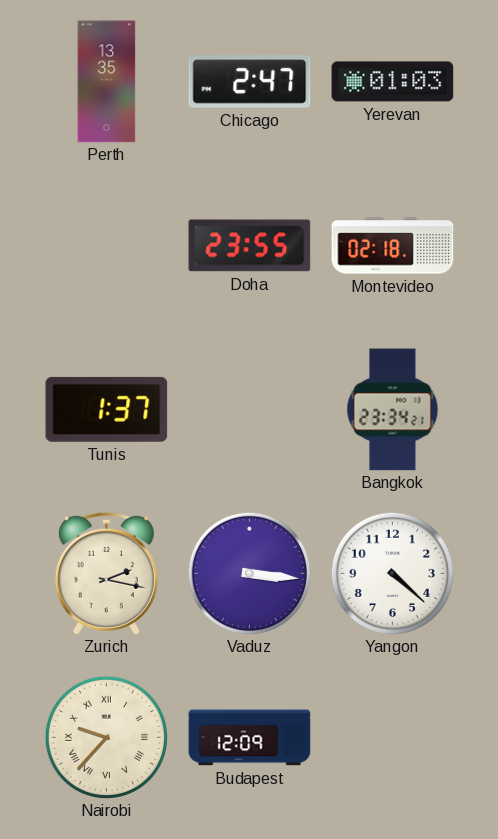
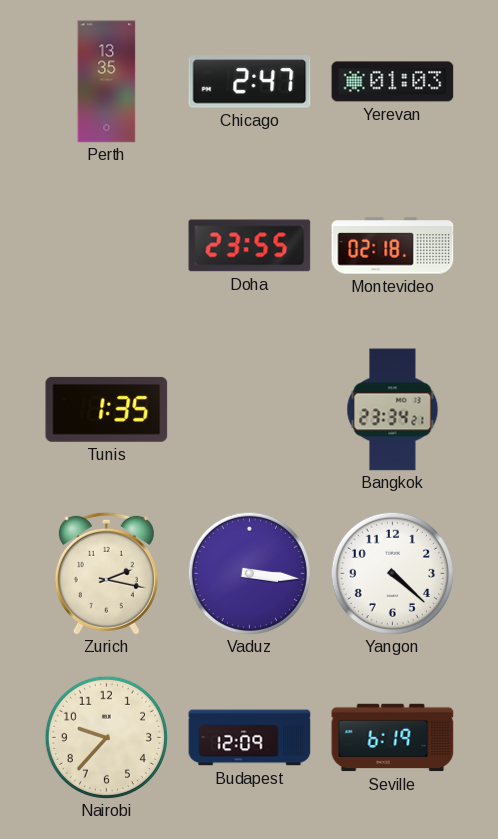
Tunis: 1:37 -> 1:35
Nairobi numerals: Roman -> Arabic
Seville: none -> 6:19
